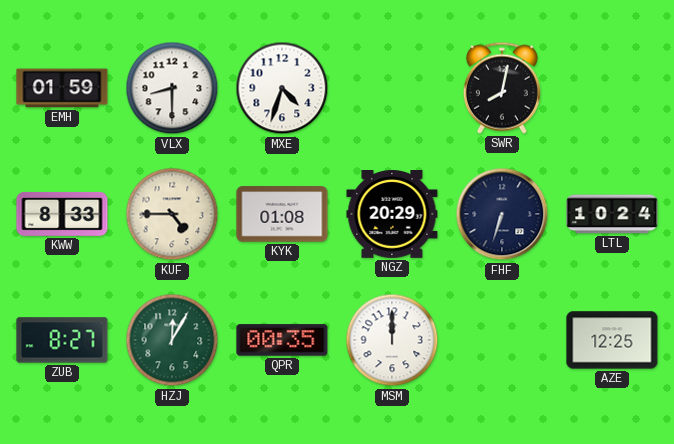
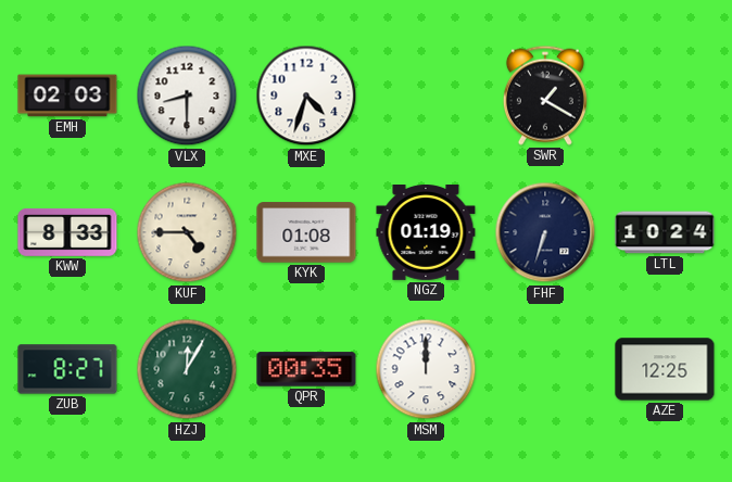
EMH: 01:59 -> 02:03
SWR: 8:02 -> 1:20
NGZ: 20:29 -> 01:19
